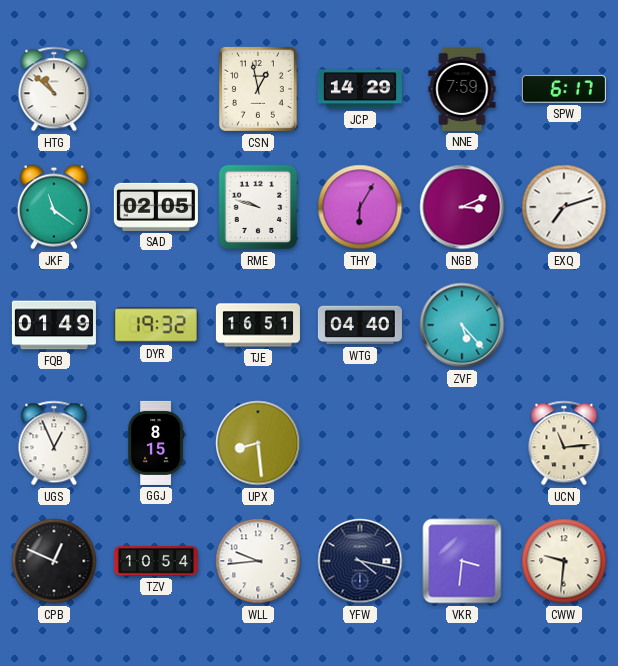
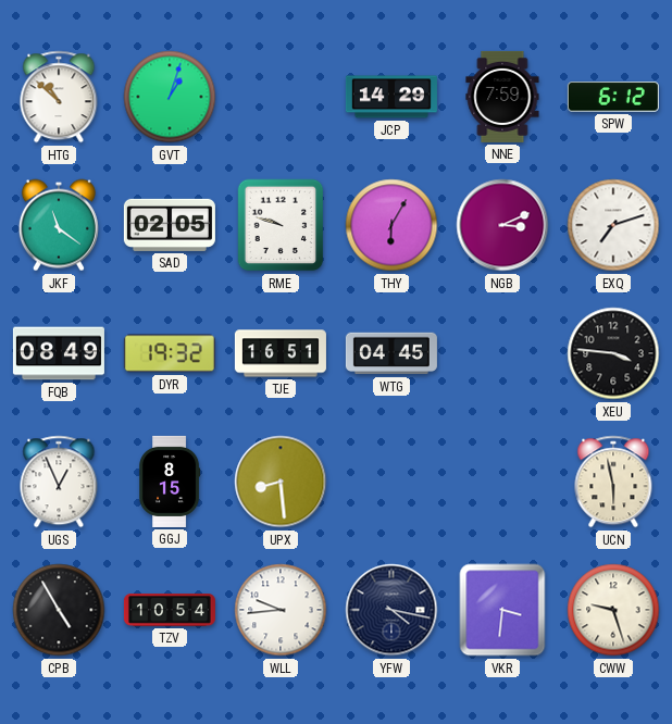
GVT: none -> 1:03
CSN: 12:58 -> none
SPW: 6:17 -> 6:12
FQB: 01:49 -> 08:49
WTG: 04:40 -> 04:45
ZVF: 5:23 -> none
XEU: none -> 3:46
UCN: 11:14 -> 5:58
CPB: 12:49 -> 4:55
CWW: 9:31 -> 9:27
